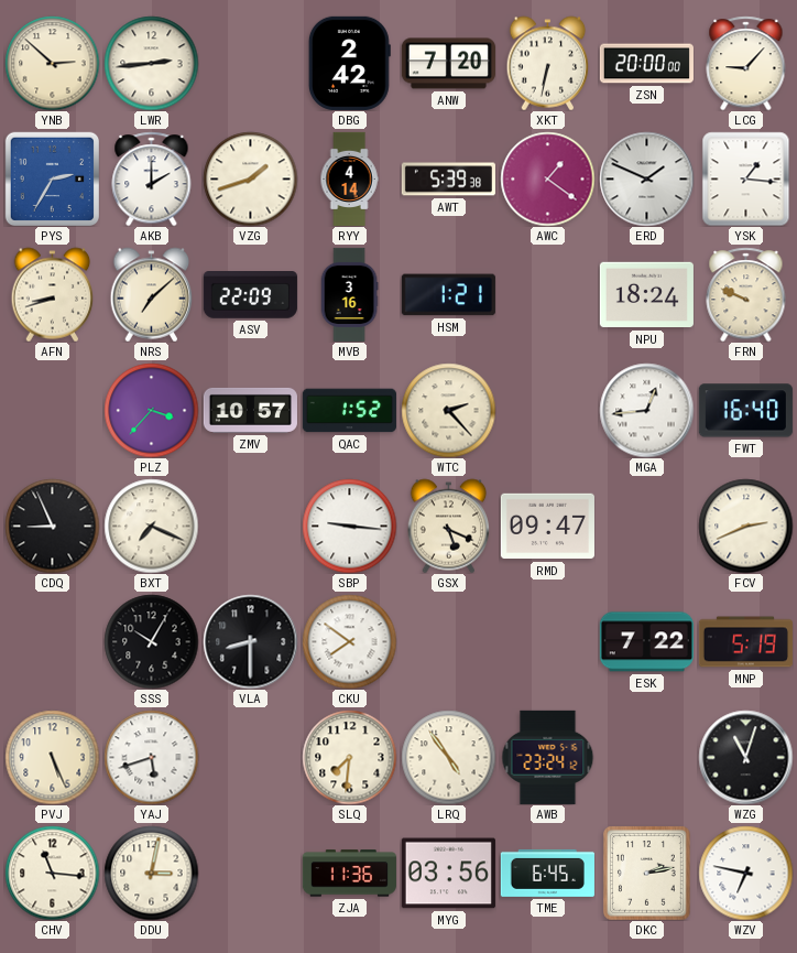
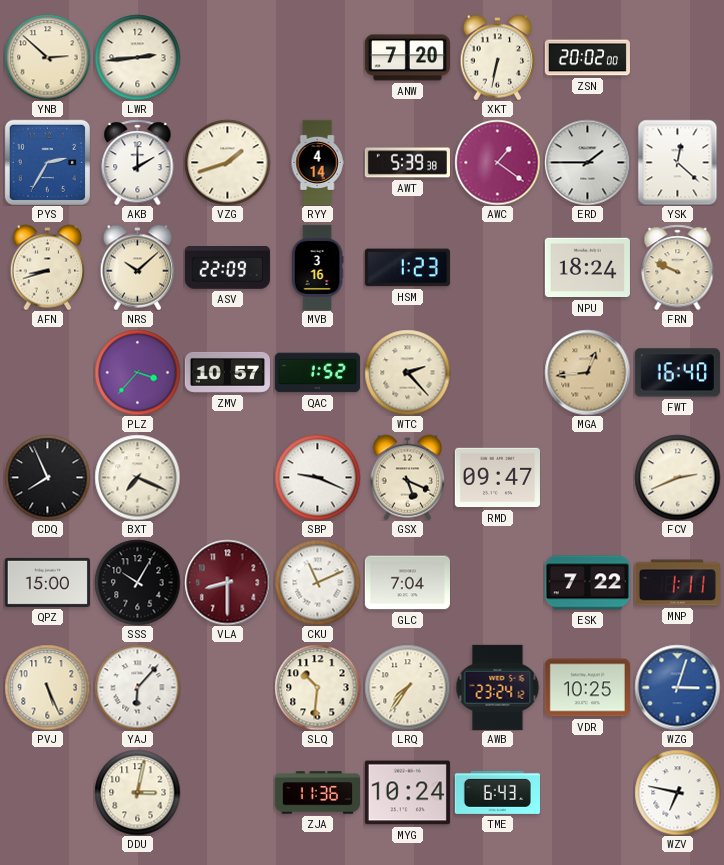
DBG: 2:42 -> none
ZSN: 20:00 -> 20:02
LCG: 9:07 -> none
ERD: 1:49 -> 1:45
YSK: 1:16 -> 12:22
NRS: 7:08 -> 10:08
HSM: 1:21 -> 1:23
MGA dial: white -> champagne
CDQ: 8:56 -> 7:56
SBP: 9:16 -> 9:19
QPZ: none -> 15:00
VLA dial: black -> burgundy
CKU: 7:51 -> 11:11
GLC: none -> 7:04
MNP: 5:19 -> 1:11
YAJ: 5:42 -> 6:07
SLQ: 7:31 -> 10:31
LRQ: 4:54 -> 7:36
VDR: none -> 10:25
WZG: 11:03 -> 3:03
WZG dial: black -> blue
CHV: 11:16 -> none
MYG: 03:56 -> 10:24
TME: 6:45 -> 6:43
DKC: 2:13 -> none
